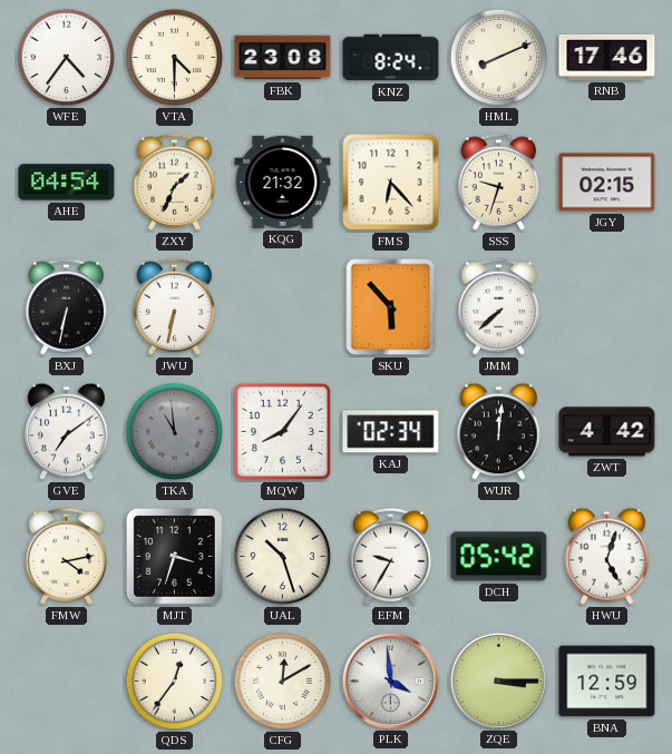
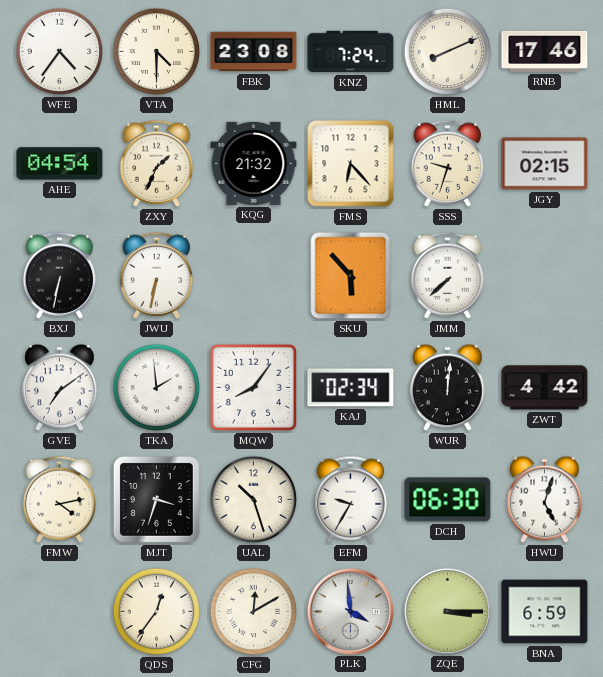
KNZ: 8:24 -> 7:24
TKA: 10:59 -> 1:59
TKA dial: grey -> white
DCH: 05:42 -> 06:30
BNA: 12:59 -> 6:59
